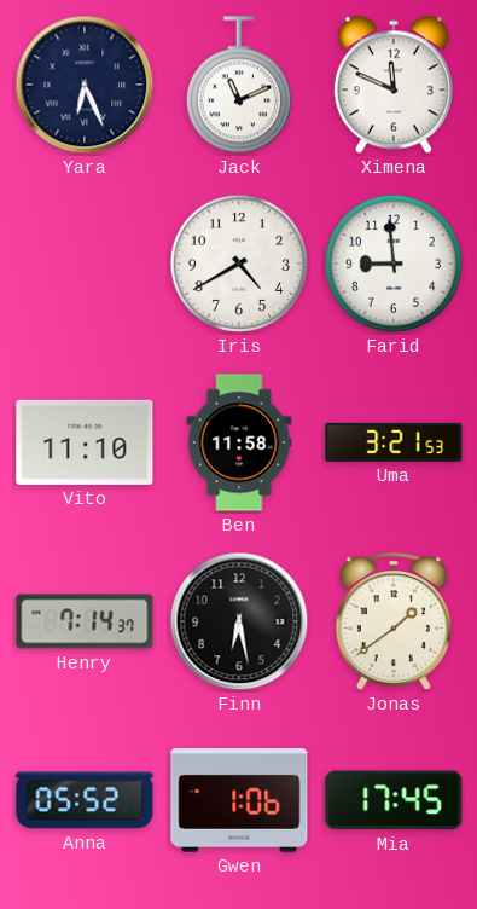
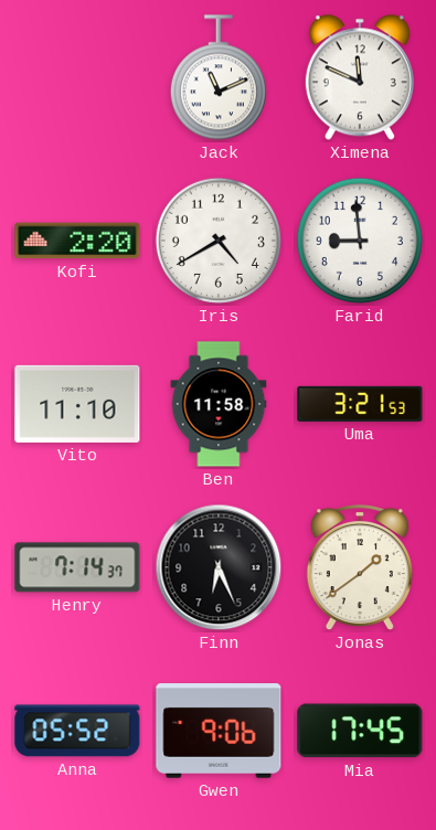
Yara: 6:26 -> none
Kofi: none -> 2:20
Finn: 6:28 -> 6:26
Gwen: 1:06 -> 9:06
